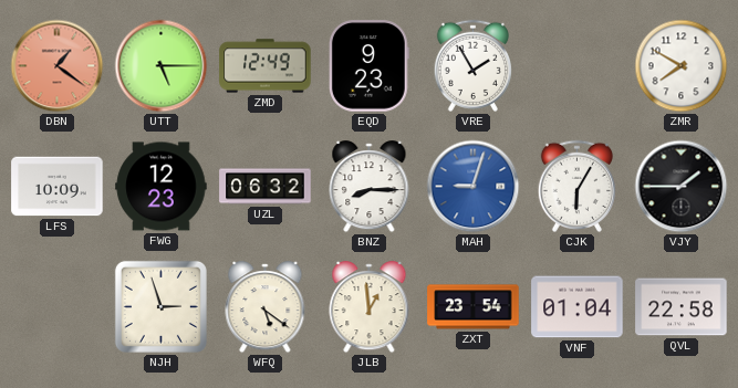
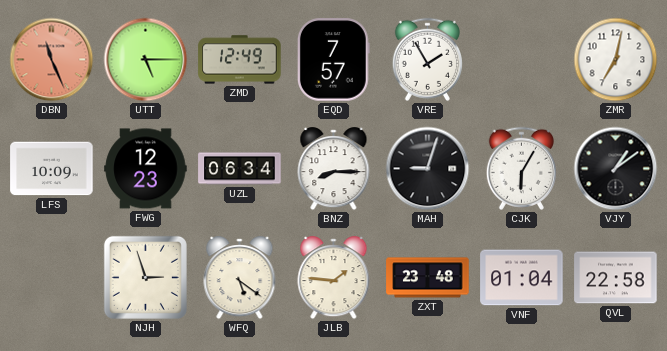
DBN: 1:21 -> 11:26
EQD: 9:23 -> 7:57
ZMR: 7:50 -> 7:02
UZL: 06:32 -> 06:34
MAH dial: blue -> black
VJY: 1:45 -> 1:09
JLB: 12:59 -> 1:46
ZXT: 23:54 -> 23:48
